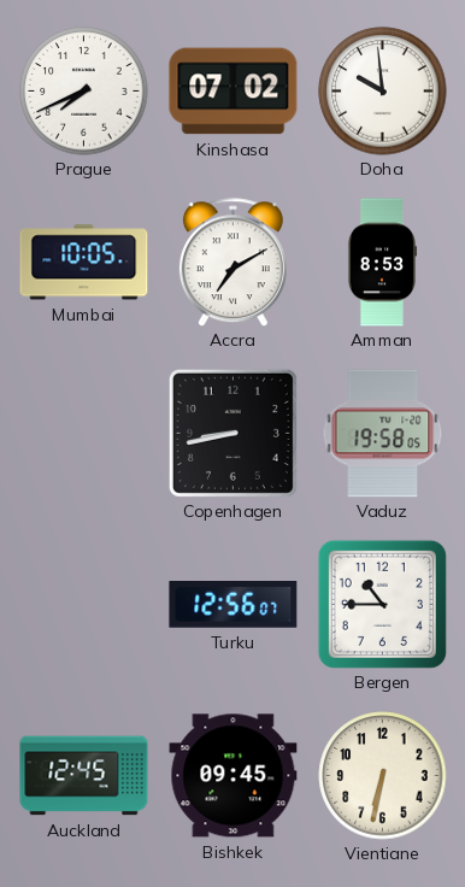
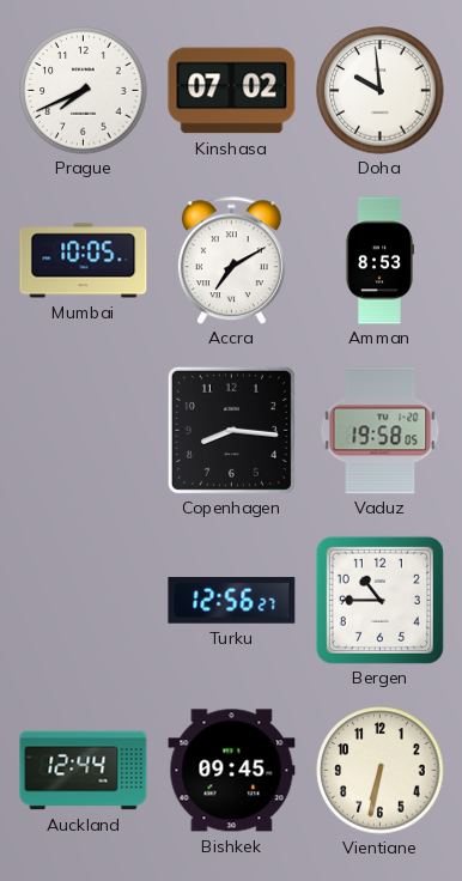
Copenhagen: 8:43 -> 8:16
Turku: 12:56:07 -> 12:56:27
Auckland: 12:45 -> 12:44
